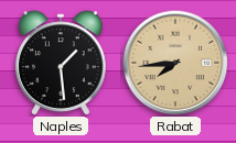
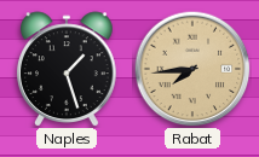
Naples: 1:29 -> 1:27
